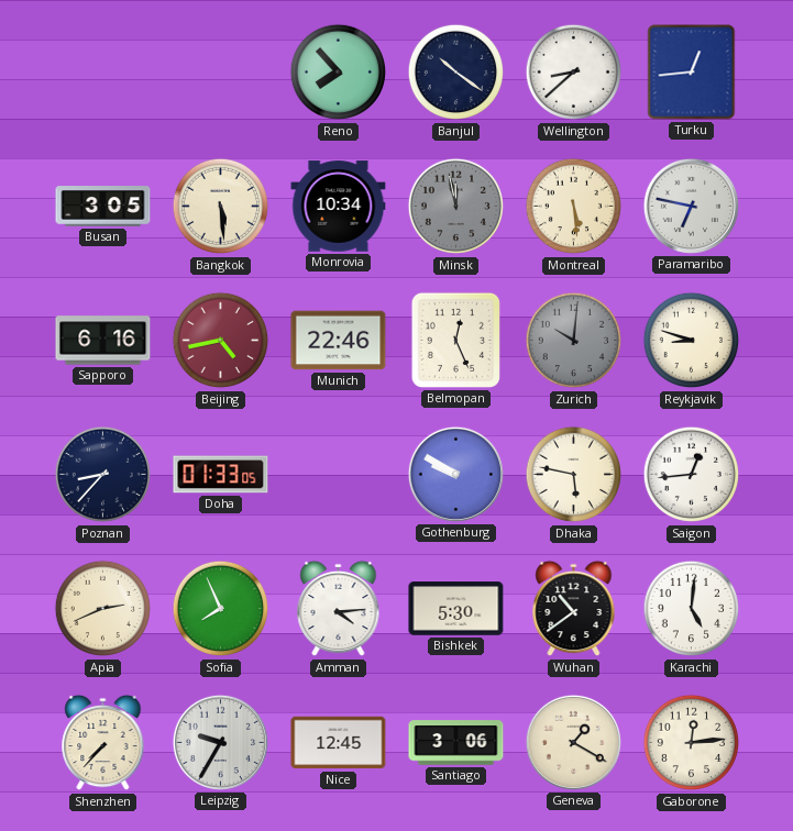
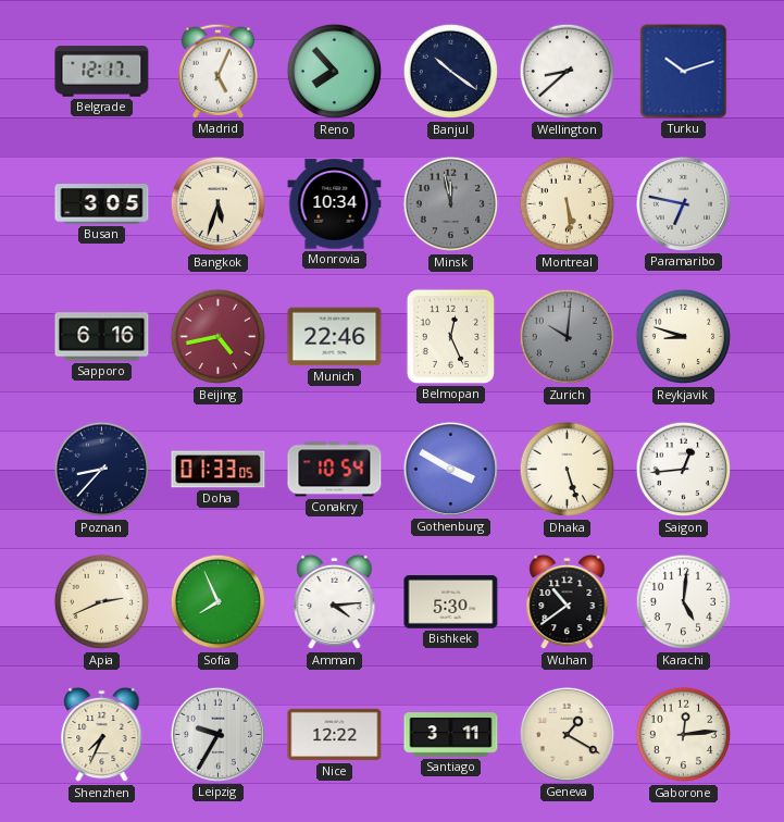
Belgrade: none -> 12:17
Madrid: none -> 5:04
Turku: 12:44 -> 10:12
Bangkok: 5:29 -> 5:33
Conakry: none -> 10:54
Gothenburg: 9:50 -> 3:50
Dhaka: 5:47 -> 5:27
Shenzhen: 7:37 -> 7:34
Nice: 12:45 -> 12:22
Santiago: 3:06 -> 3:11
